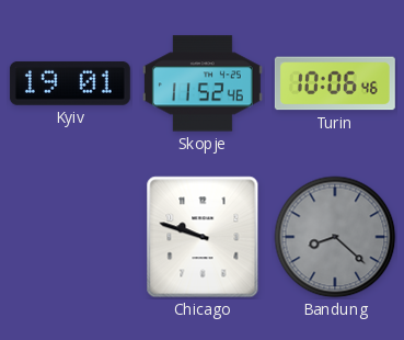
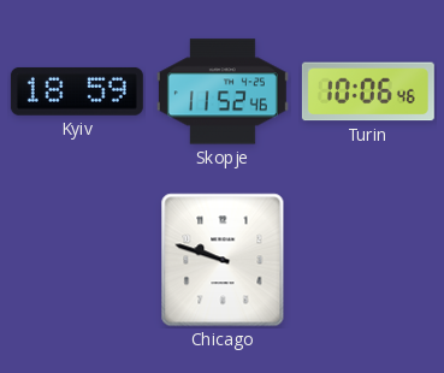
Kyiv: 19:01 -> 18:59
Bandung: 8:22 -> none
